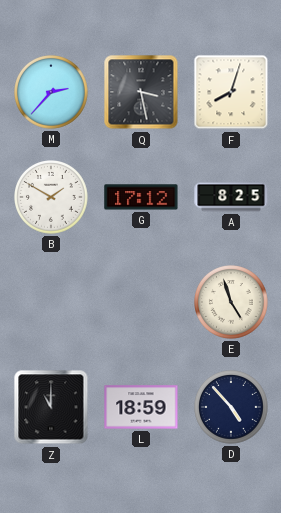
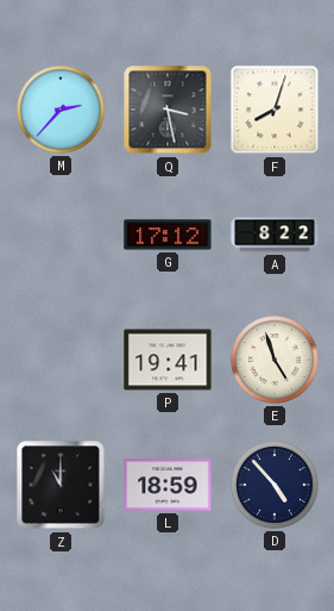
B: 1:50 -> none
A: 8:25 -> 8:22
P: none -> 19:41
